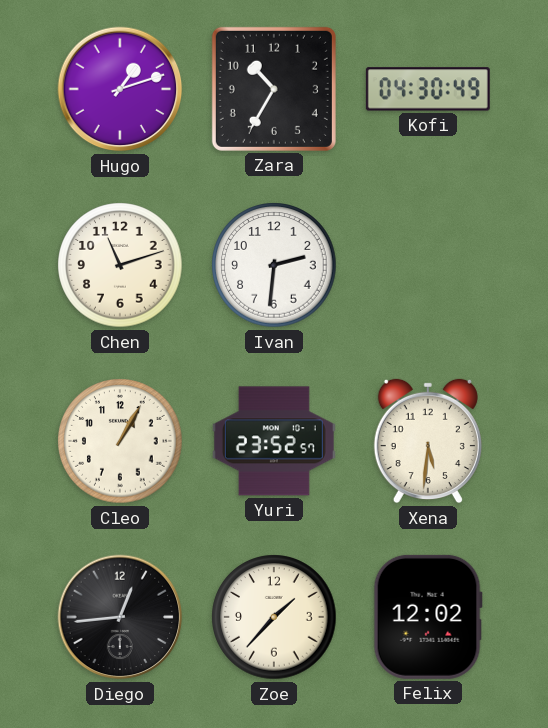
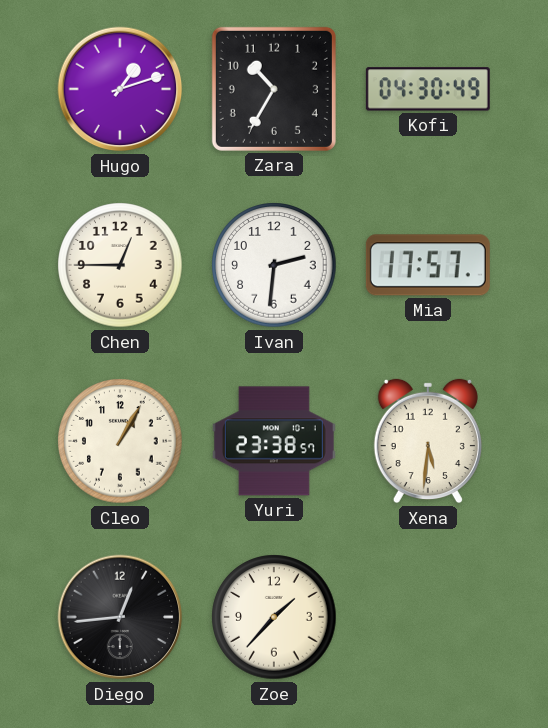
Chen: 11:12 -> 12:45
Mia: none -> 17:57
Yuri: 23:52 -> 23:38
Felix: 12:02 -> none
